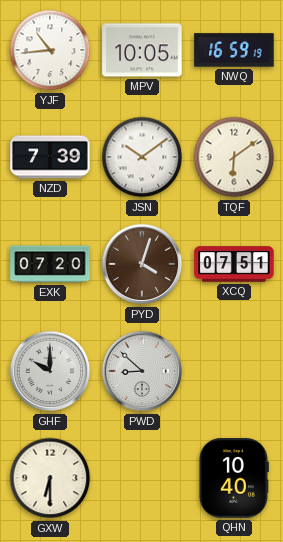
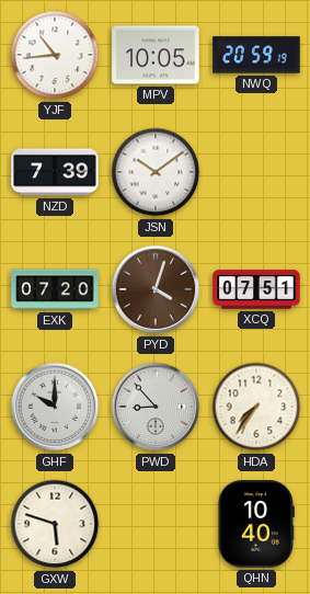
NWQ: 16:59 -> 20:59
TQF: 6:09 -> none
PWD: 8:52 -> 8:53
HDA: none -> 7:36
GXW: 6:30 -> 5:48
